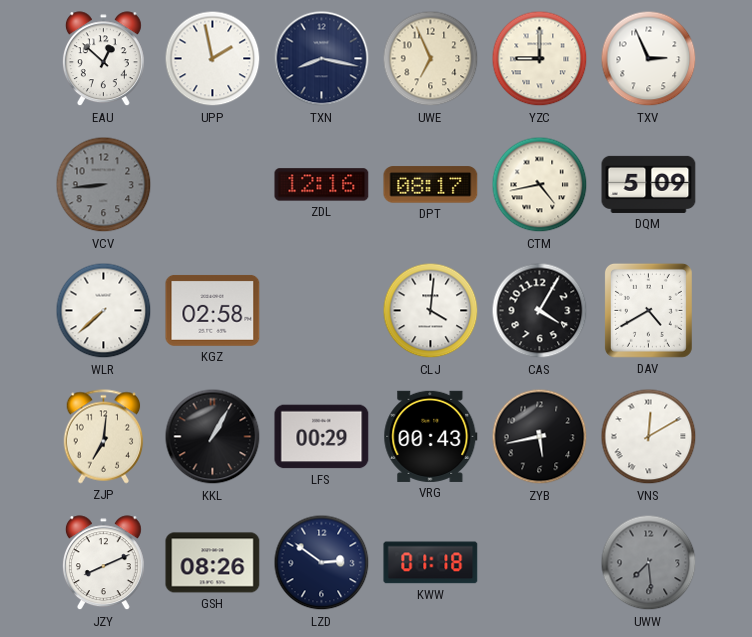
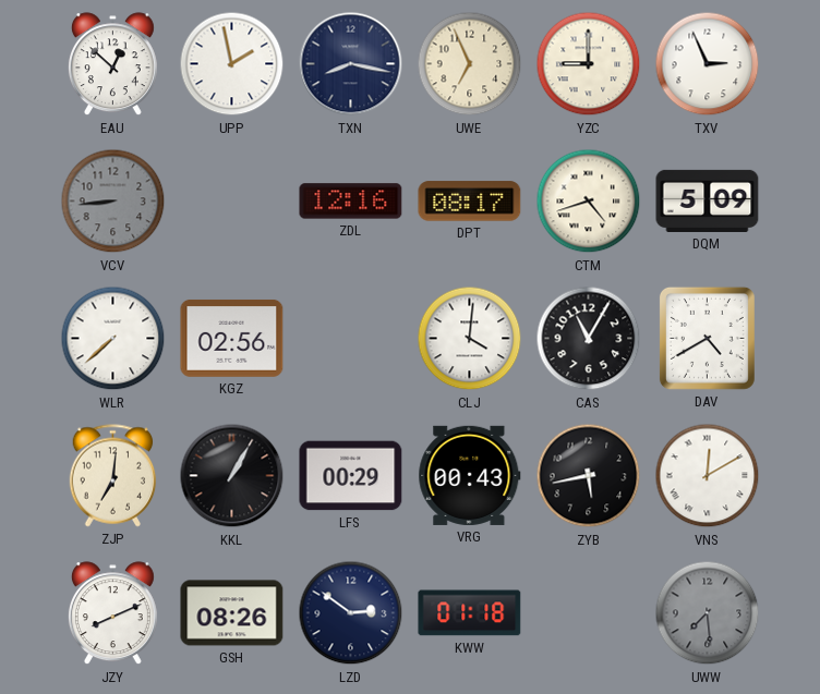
CTM: 4:43 -> 4:42
KGZ: 02:58 -> 02:56
CAS: 4:05 -> 11:05
